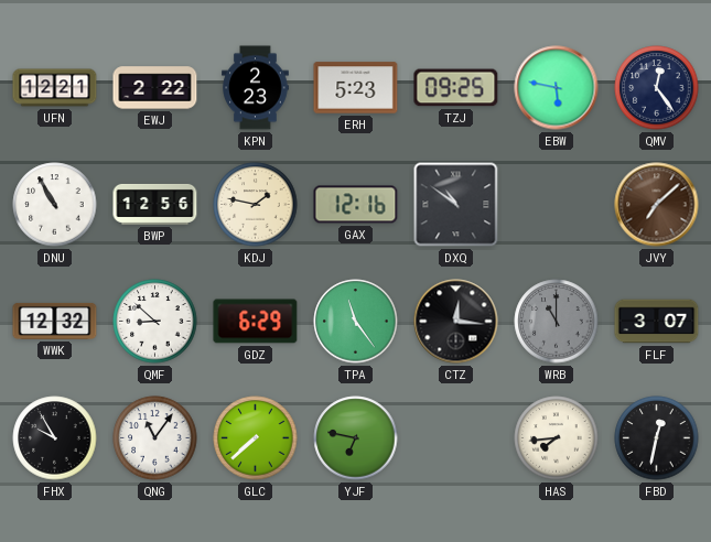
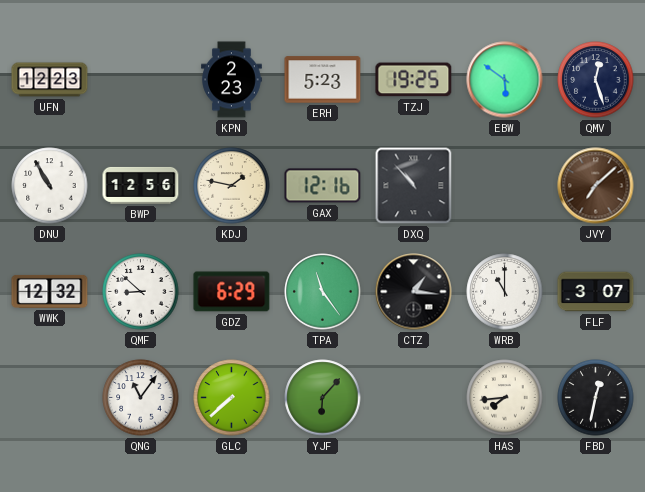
UFN: 12:21 -> 12:23
EWJ: 2:22 -> none
TZJ: 09:25 -> 19:25
EBW: 5:47 -> 5:51
QMV: 12:24 -> 12:27
DXQ: 10:51 -> 10:53
CTZ: 12:16 -> 1:16
WRB dial: grey -> white
FHX: 9:55 -> none
YJF: 6:47 -> 6:07
